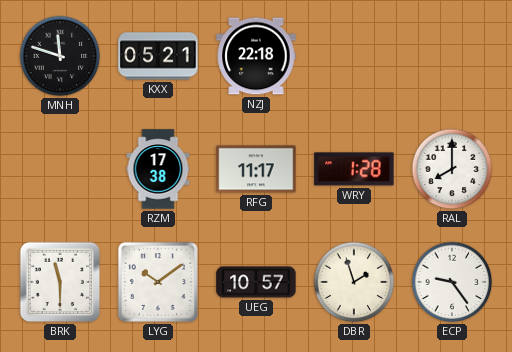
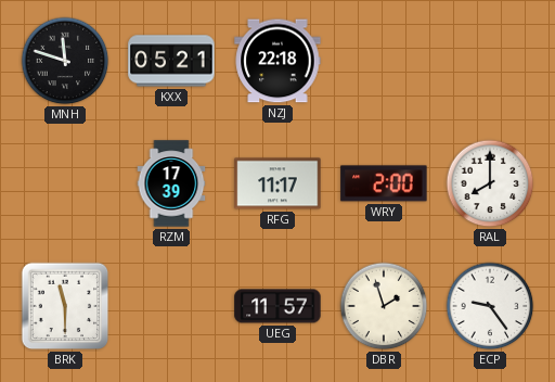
RZM: 17:38 -> 17:39
WRY: 1:28 -> 2:00
LYG: 10:09 -> none
UEG: 10:57 -> 11:57
